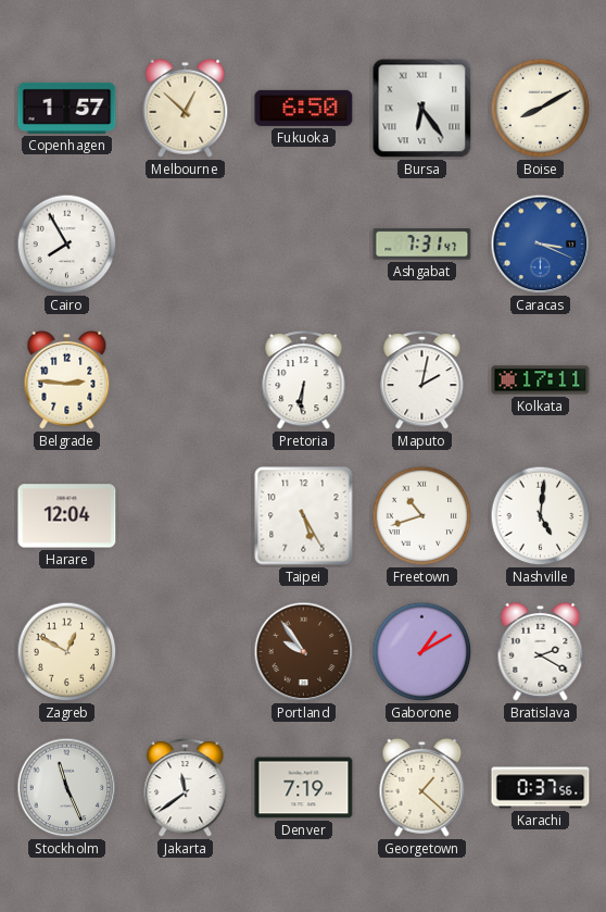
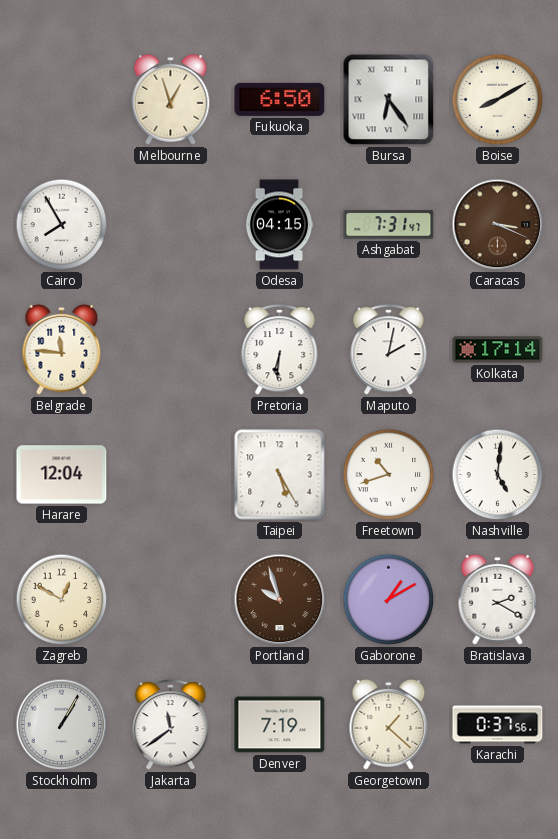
Copenhagen: 1:57 -> none
Melbourne: 12:52 -> 12:57
Odesa: none -> 04:15
Caracas dial: blue -> brown
Belgrade: 2:46 -> 11:46
Kolkata: 17:11 -> 17:14
Portland: 9:54 -> 9:57
Stockholm: 11:26 -> 1:05
